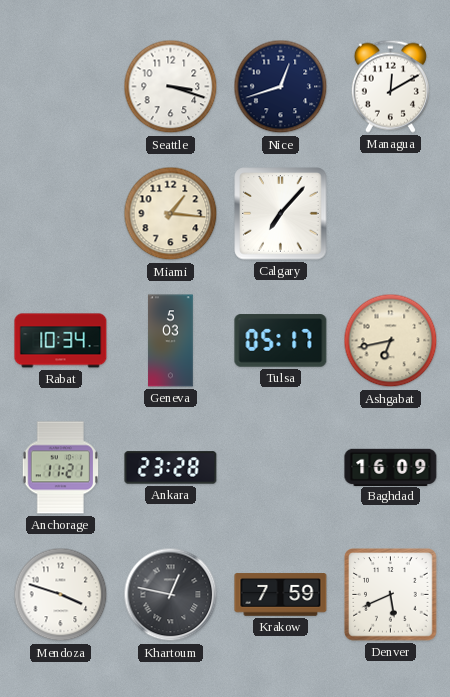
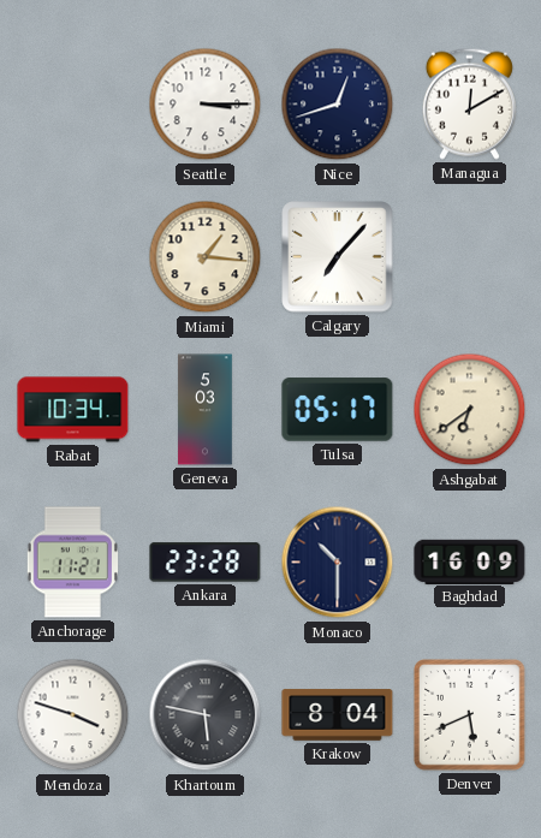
Seattle: 3:18 -> 3:15
Ashgabat: 6:43 -> 6:39
Monaco: none -> 10:30
Khartoum: 12:47 -> 5:47
Krakow: 7:59 -> 8:04
